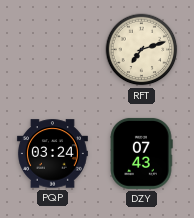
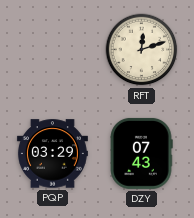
RFT: 7:12 -> 12:12
PQP: 03:24 -> 03:29
